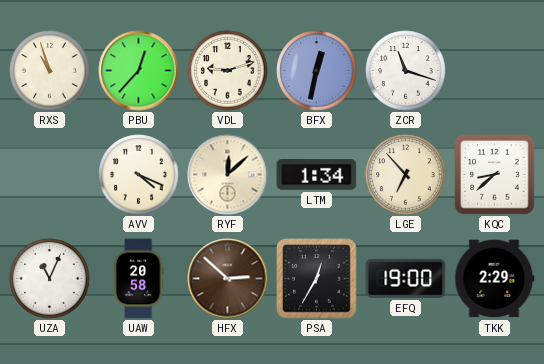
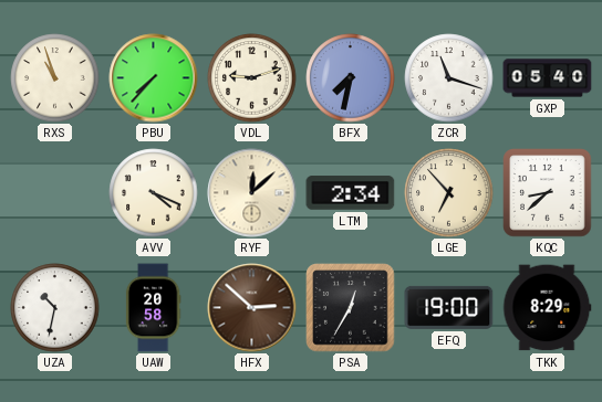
PBU: 12:37 -> 7:37
BFX: 12:32 -> 7:32
GXP: none -> 05:40
LTM: 1:34 -> 2:34
UZA: 11:04 -> 10:32
TKK: 2:29 -> 8:29
